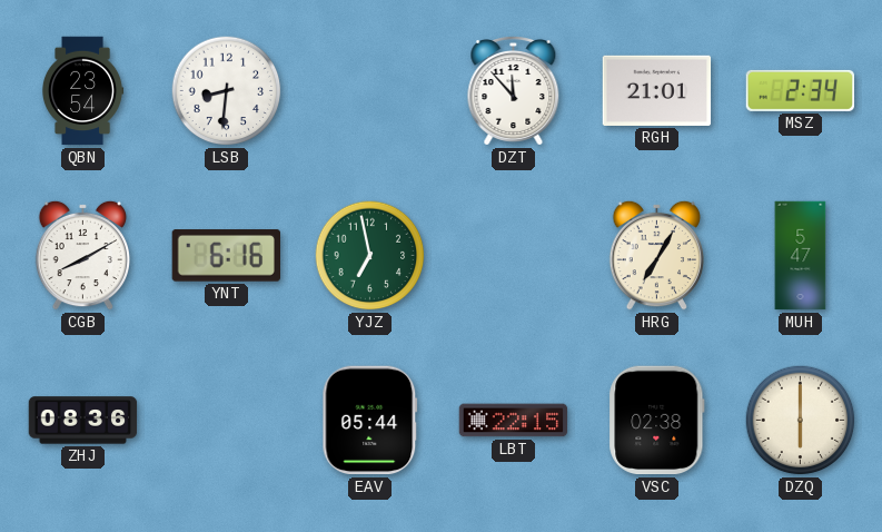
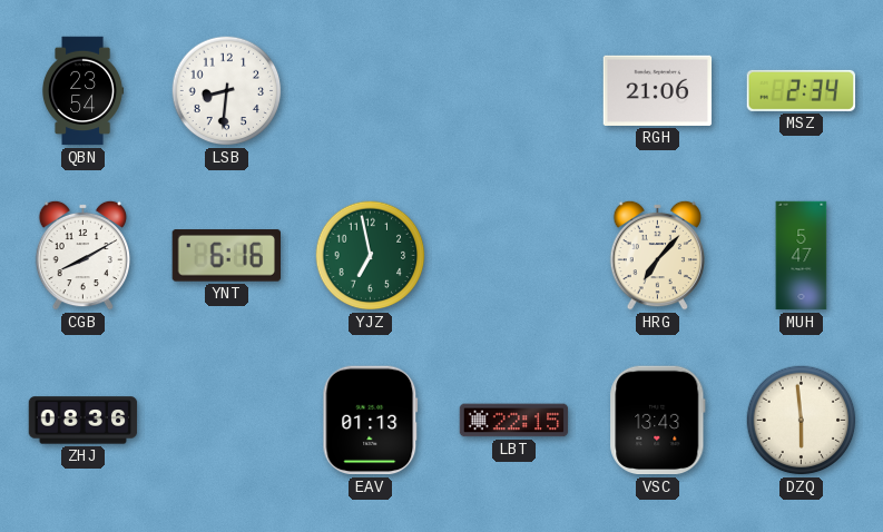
DZT: 11:53 -> none
RGH: 21:01 -> 21:06
HRG: 7:05 -> 7:07
EAV: 05:44 -> 01:13
VSC: 02:38 -> 13:43
DZQ: 6:00 -> 5:59
